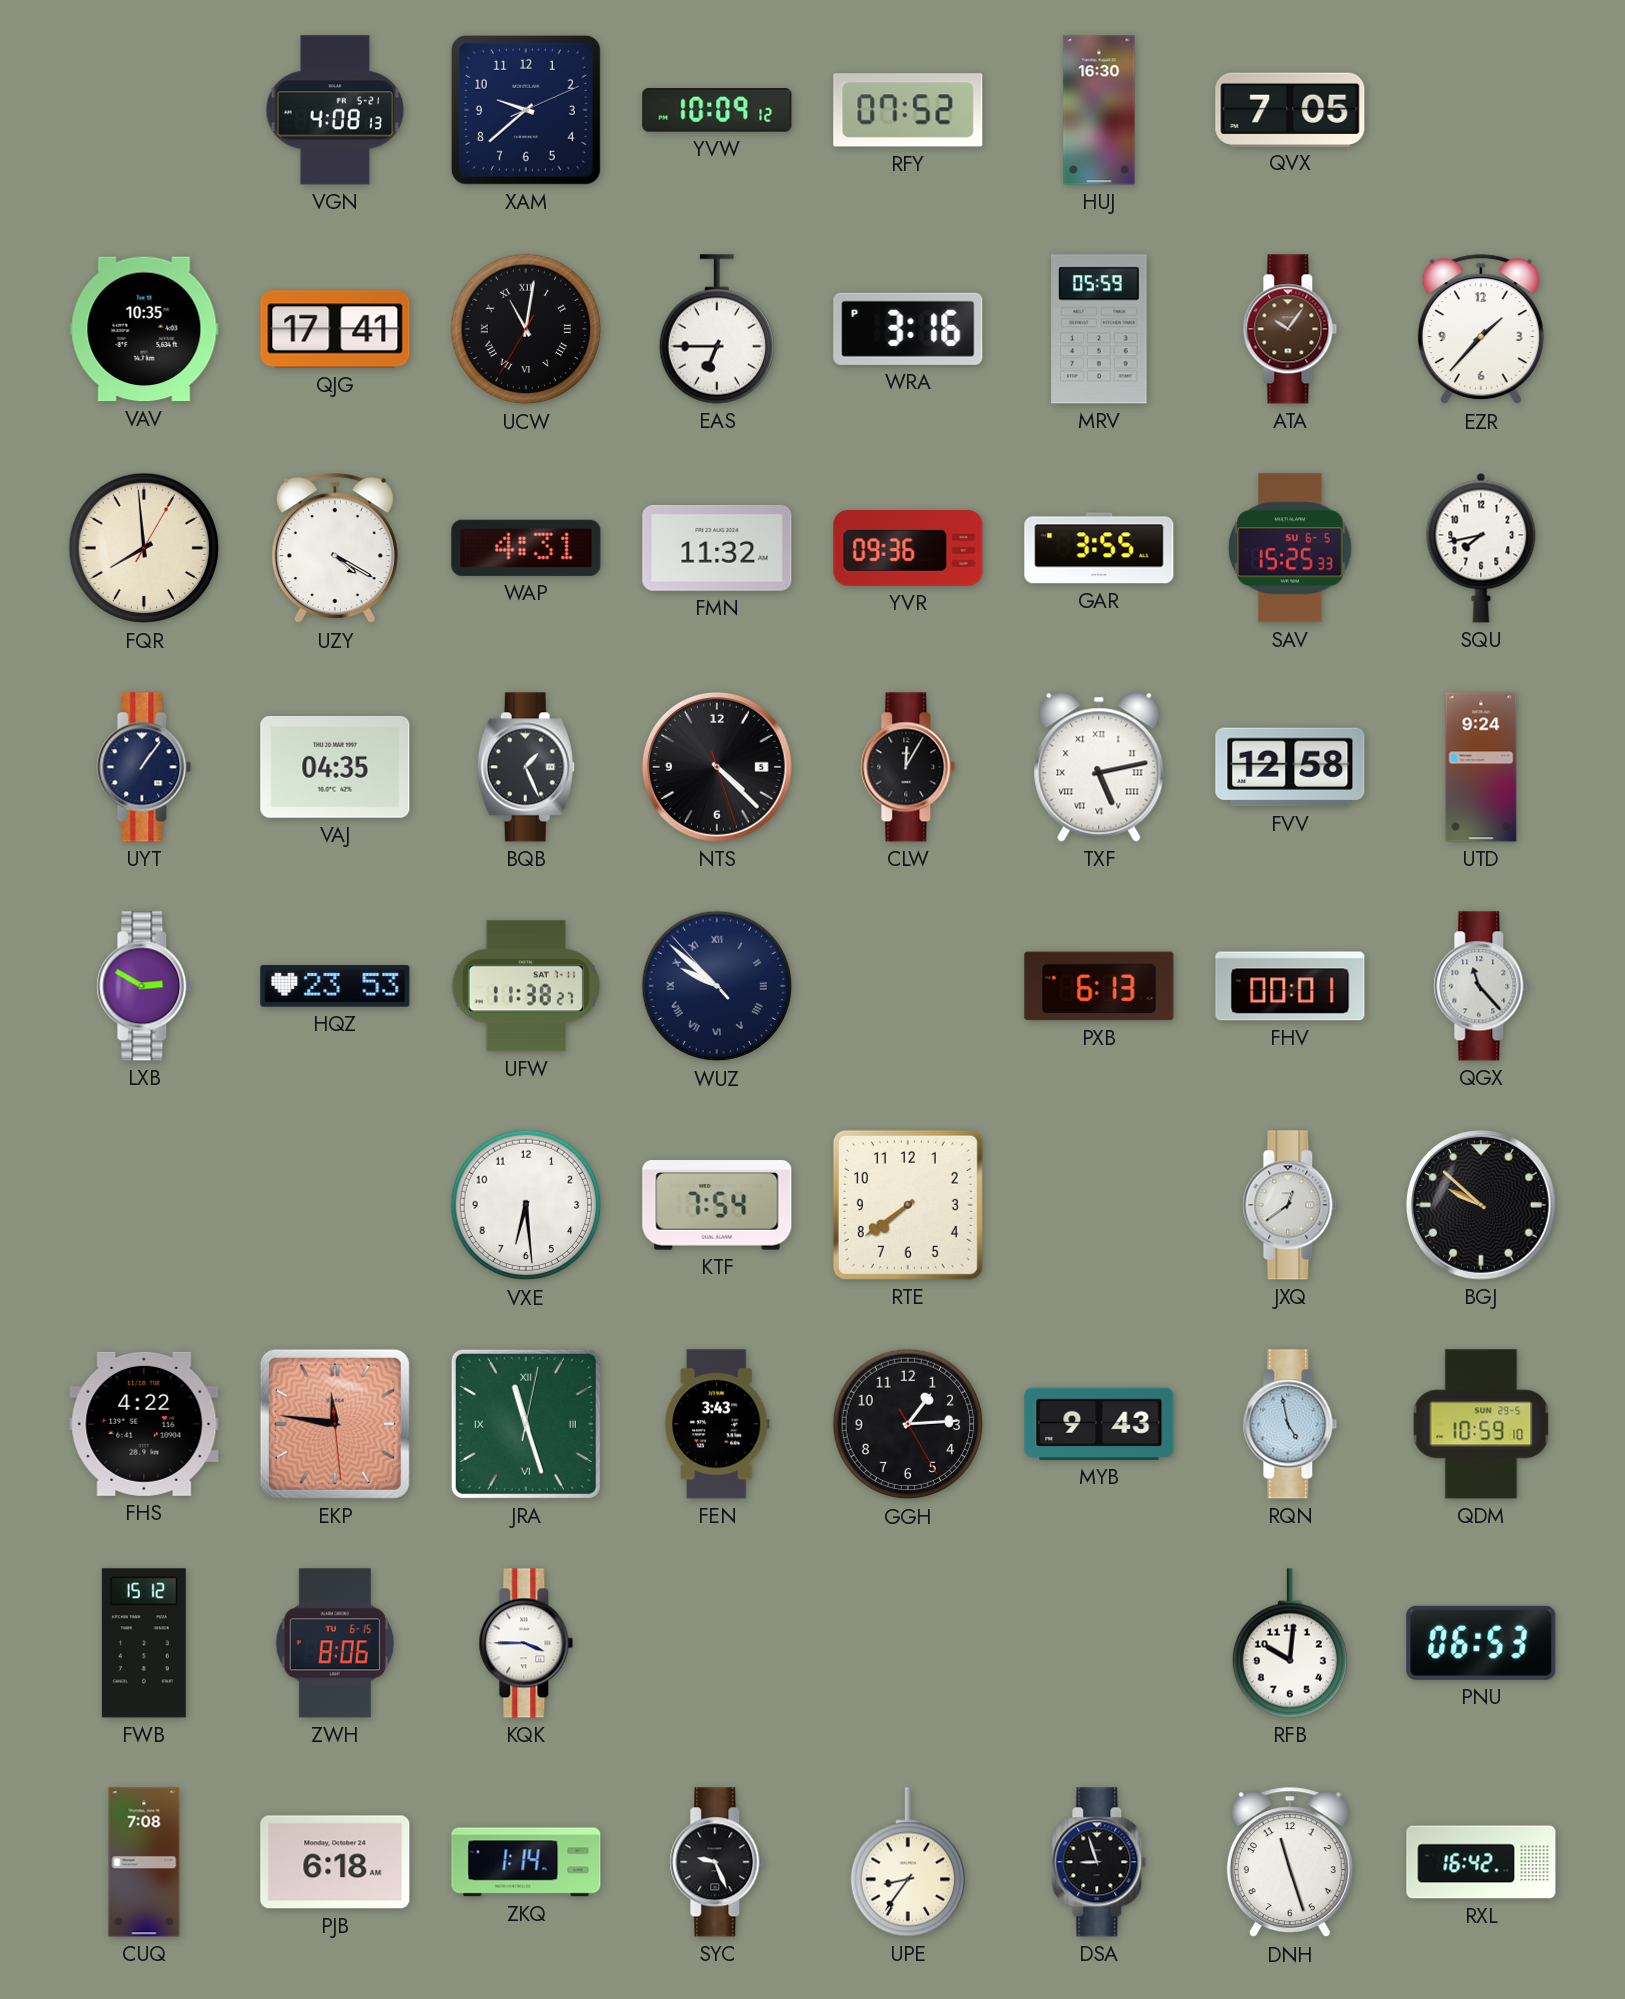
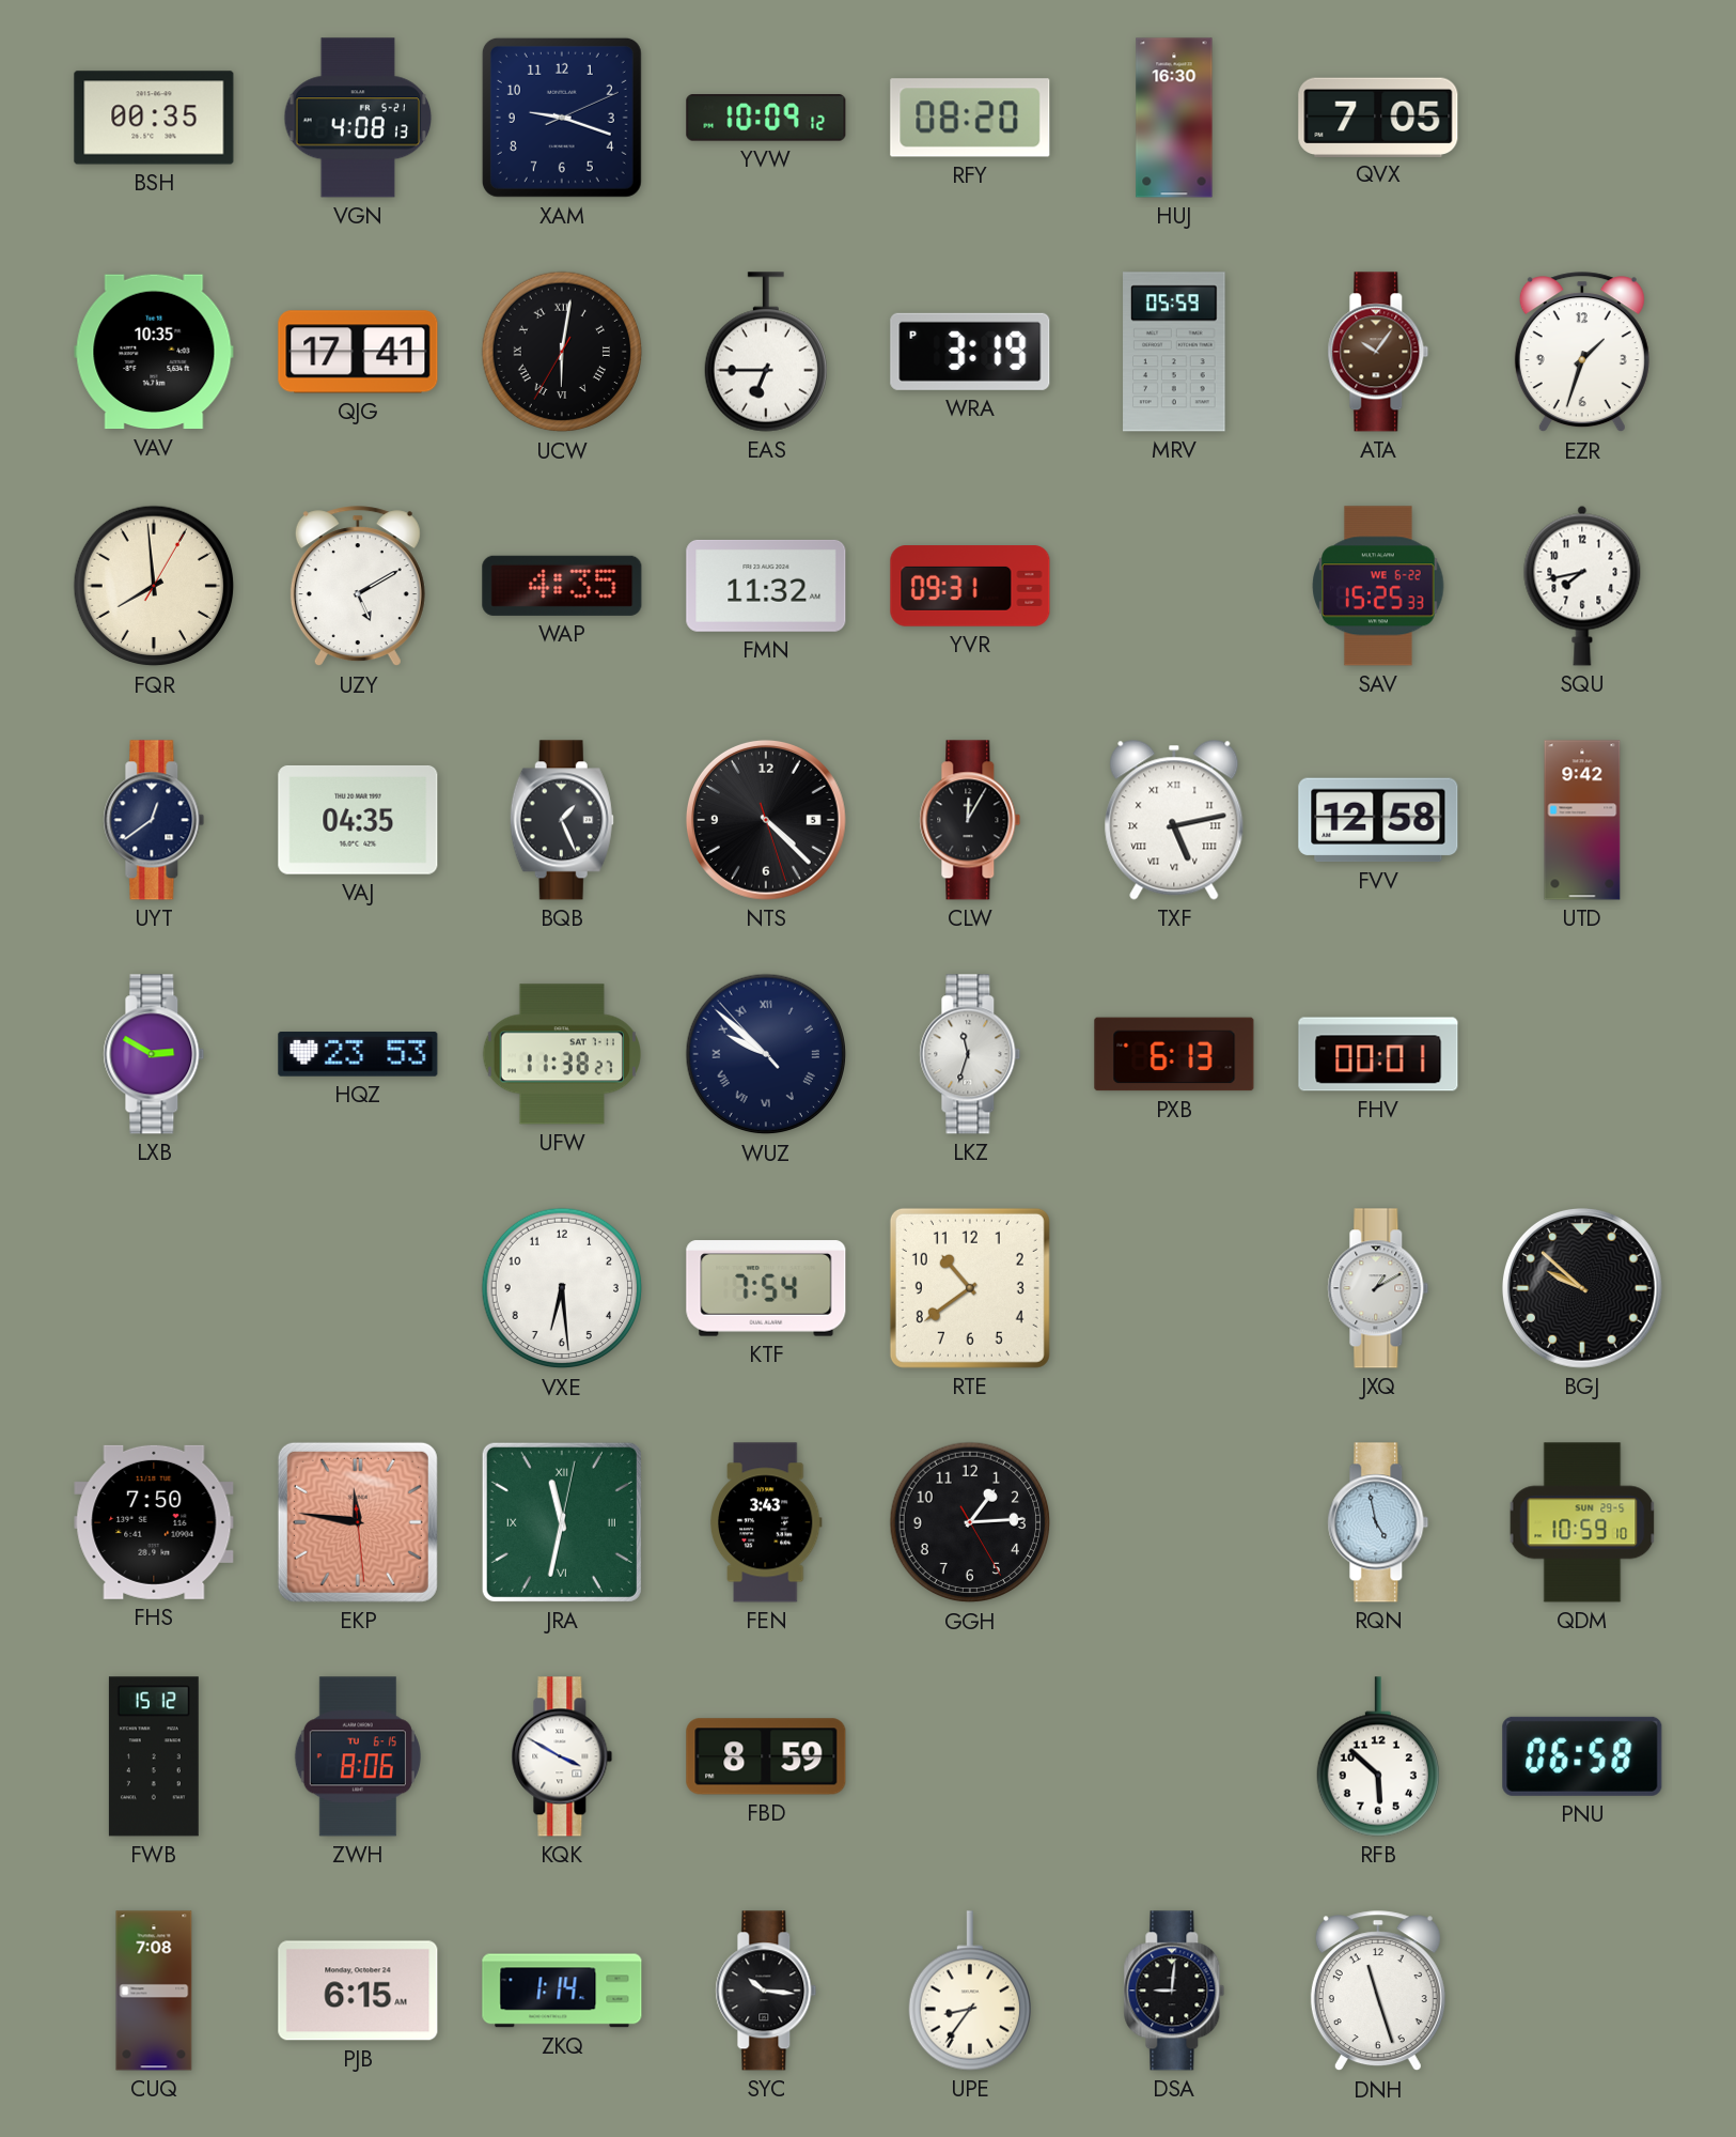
BSH: none -> 00:35
XAM: 9:38 -> 9:18
RFY: 07:52 -> 08:20
UCW: 11:01 -> 6:01
WRA: 3:16 -> 3:19
EZR: 1:37 -> 1:33
UZY: 4:20 -> 5:10
WAP: 4:31 -> 4:35
YVR: 09:36 -> 09:31
GAR: 3:55 -> none
SAV date: SU 6-5 -> WE 6-22
UYT: 1:06 -> 12:39
UTD: 9:24 -> 9:42
LKZ: none -> 11:33
QGX: 11:23 -> none
RTE: 7:39 -> 10:39
JXQ: 12:39 -> 1:10
FHS: 4:22 -> 7:50
JRA: 11:27 -> 11:32
MYB: 9:43 -> none
KQK: 3:45 -> 3:50
FBD: none -> 8:59
RFB: 10:01 -> 5:52
PNU: 06:53 -> 06:58
PJB: 6:18 -> 6:15
SYC: 9:26 -> 10:16
DSA: 8:57 -> 9:01
RXL: 16:42 -> none
